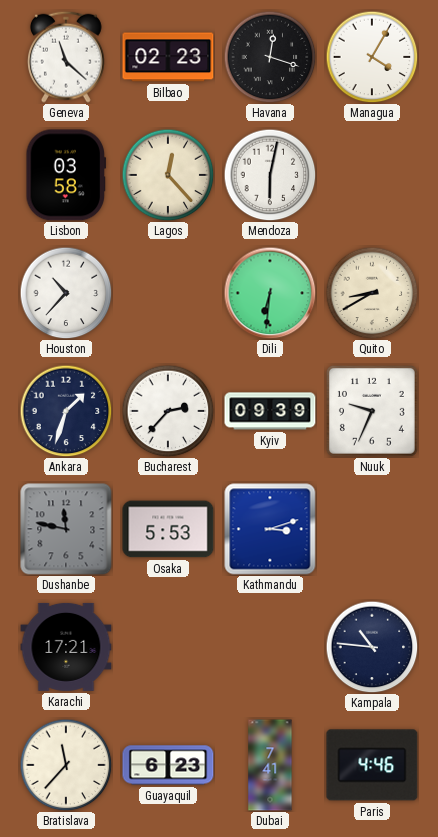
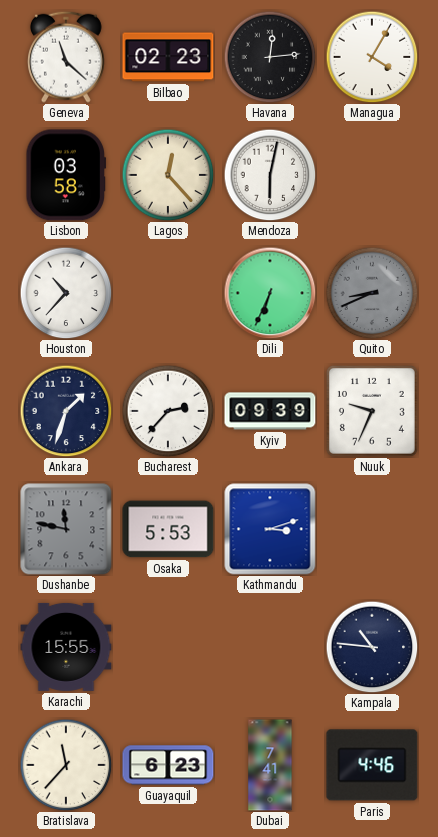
Havana: 12:18 -> 12:14
Dili: 6:31 -> 6:34
Quito: 8:40 -> 8:41
Quito dial: cream -> grey
Karachi: 17:21 -> 15:55
